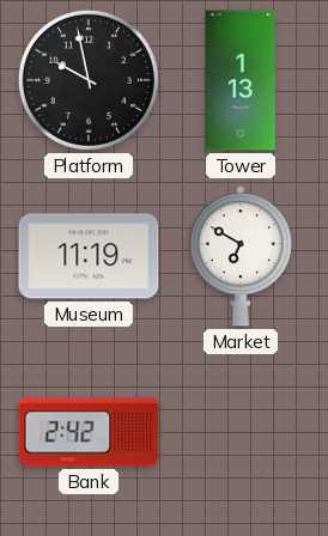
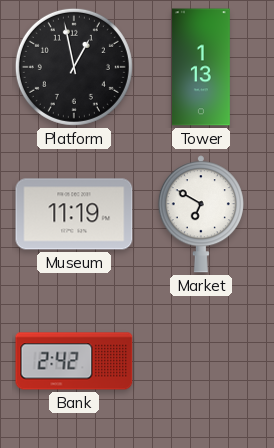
Platform: 9:58 -> 12:58
